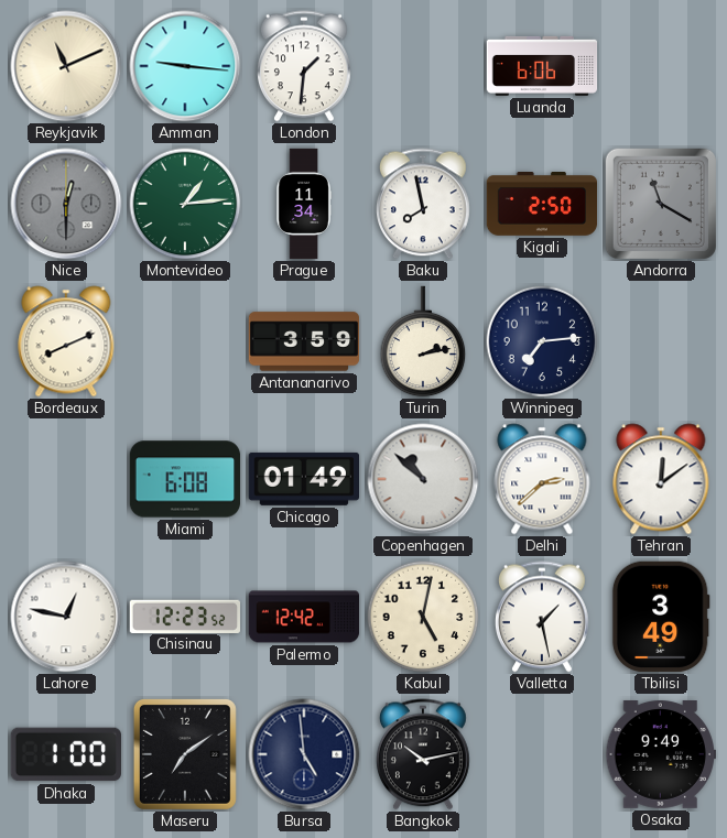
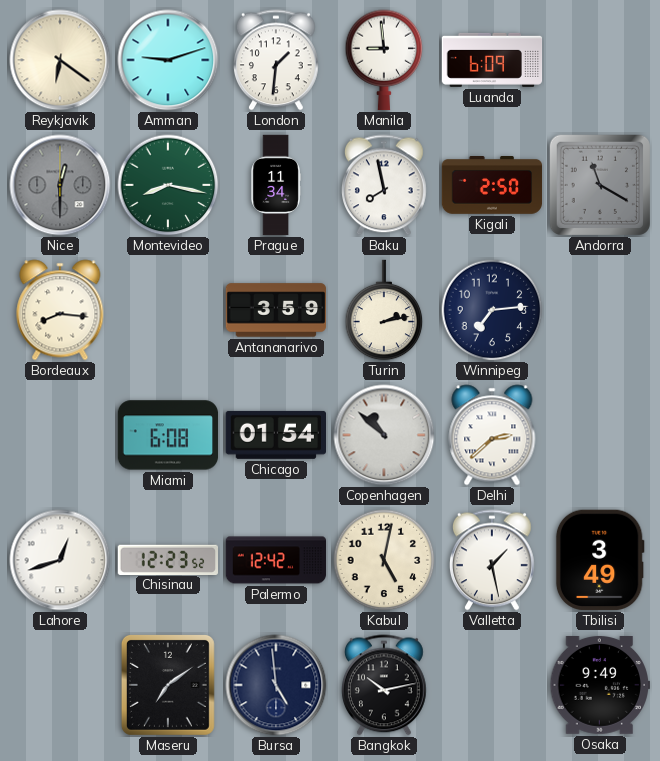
Reykjavik: 11:11 -> 6:21
Amman: 9:16 -> 9:12
Manila: none -> 8:59
Luanda: 6:06 -> 6:09
Montevideo: 1:14 -> 8:17
Bordeaux: 8:11 -> 8:16
Chicago: 01:49 -> 01:54
Tehran: 12:09 -> none
Lahore: 12:47 -> 12:42
Dhaka: 1:00 -> none
